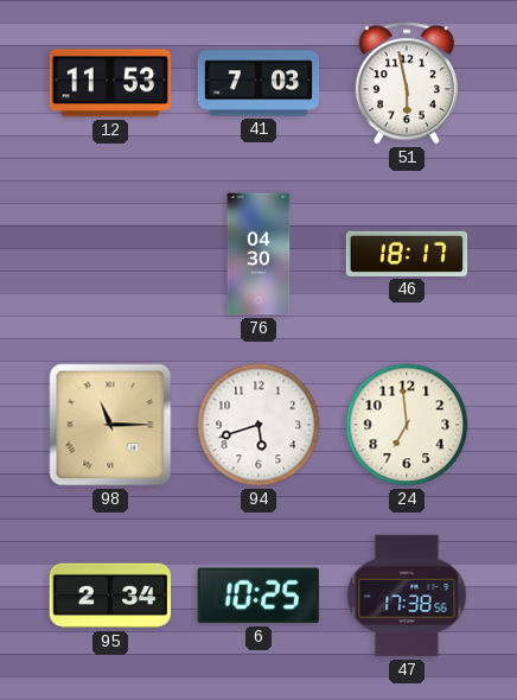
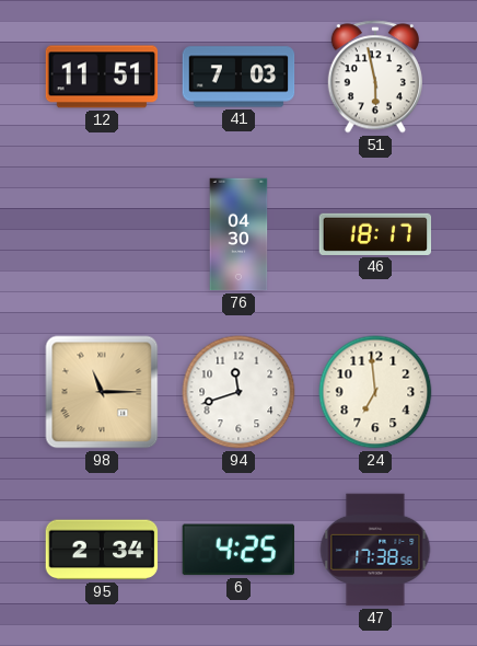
12: 11:53 -> 11:51
94: 5:42 -> 11:42
6: 10:25 -> 4:25
